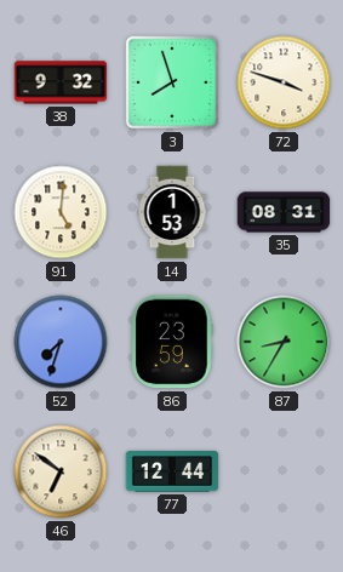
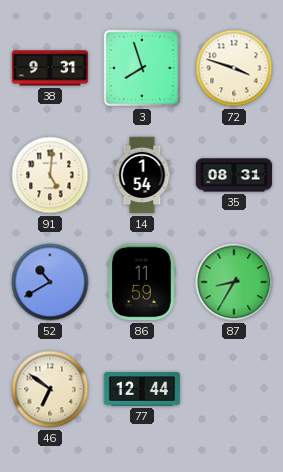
38: 9:32 -> 9:31
14: 1:53 -> 1:54
52: 7:33 -> 10:40
86: 23:59 -> 11:59
